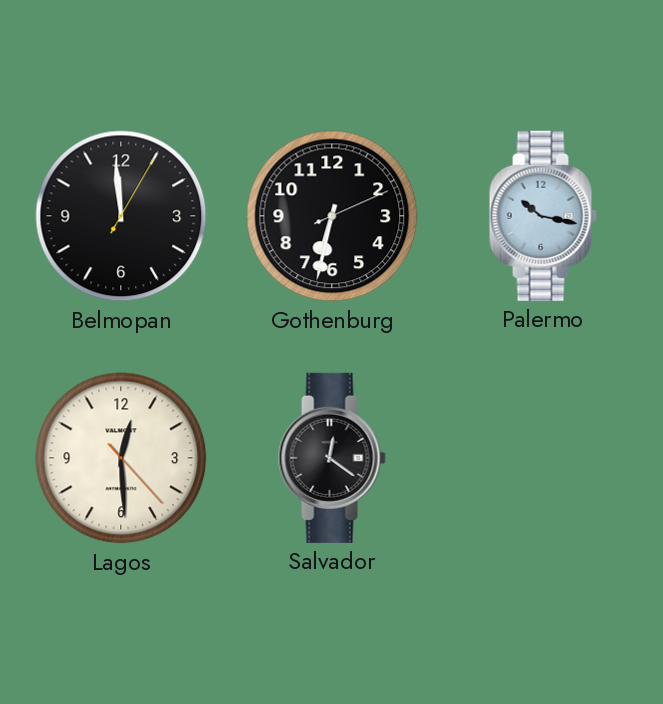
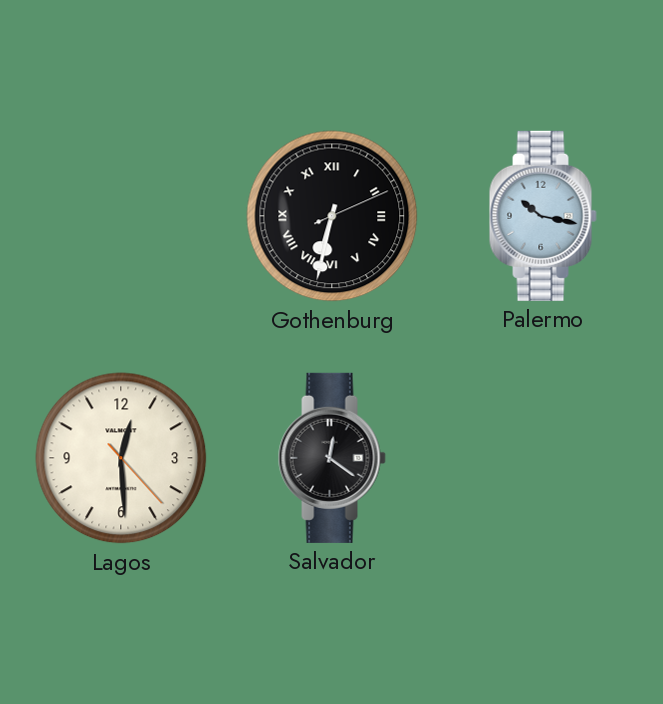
Belmopan: 11:59 -> none
Gothenburg numerals: Arabic -> Roman
